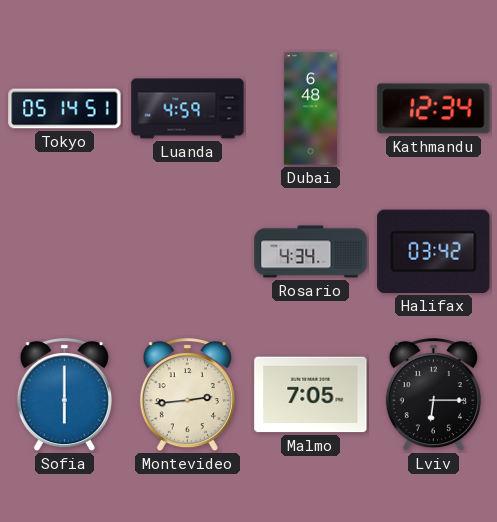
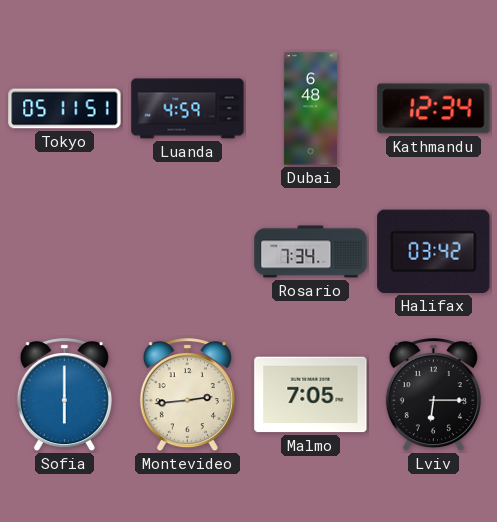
Tokyo: 05:14 -> 05:11
Rosario: 4:34 -> 7:34
